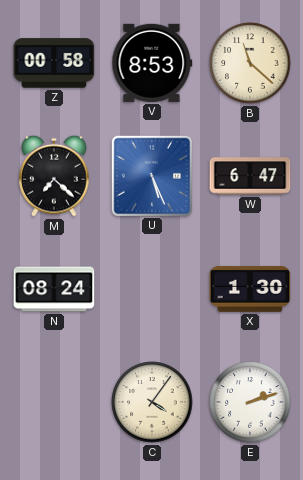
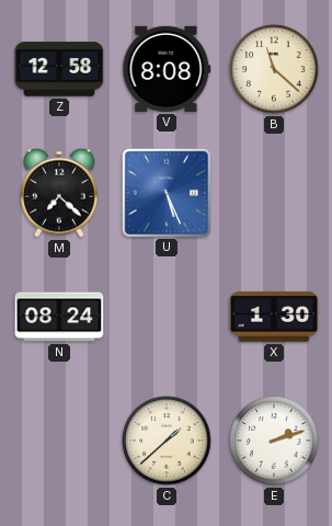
Z: 00:58 -> 12:58
V: 8:53 -> 8:08
W: 6:47 -> none
C: 4:06 -> 1:38
